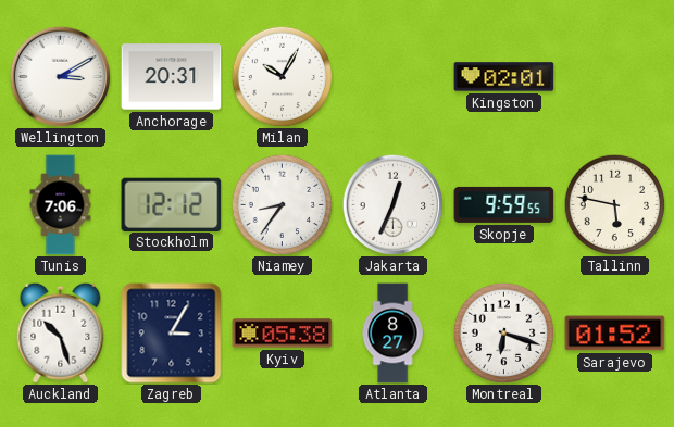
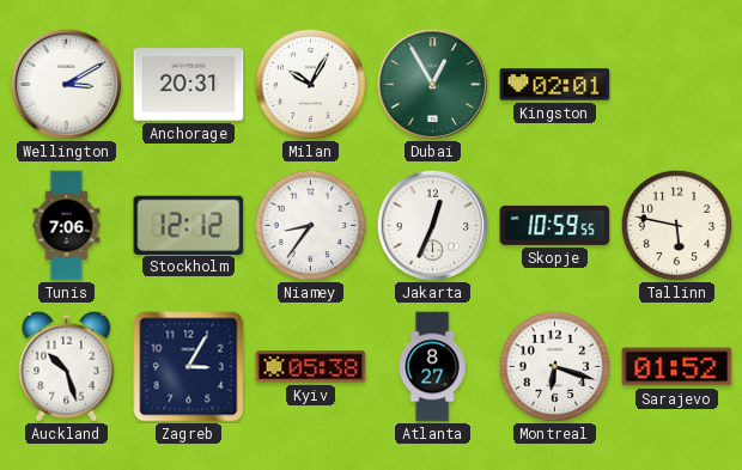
Dubai: none -> 12:55
Skopje: 9:59 -> 10:59
